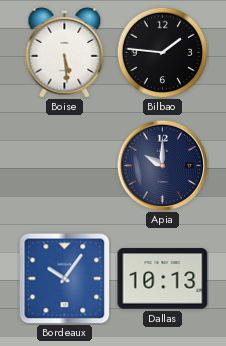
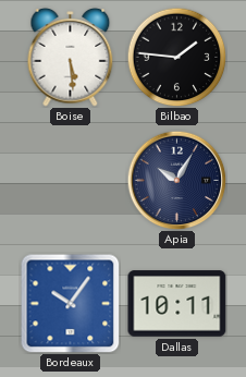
Apia: 10:00 -> 10:05
Dallas: 10:13 -> 10:11
